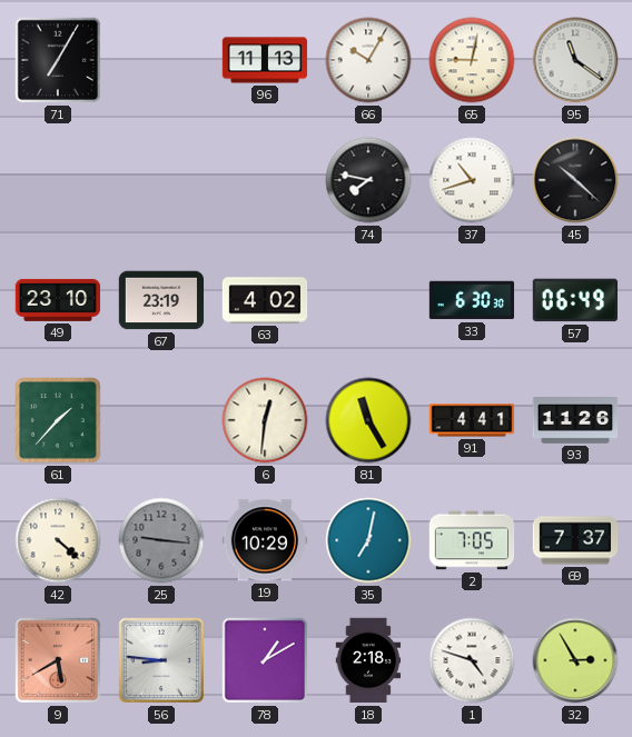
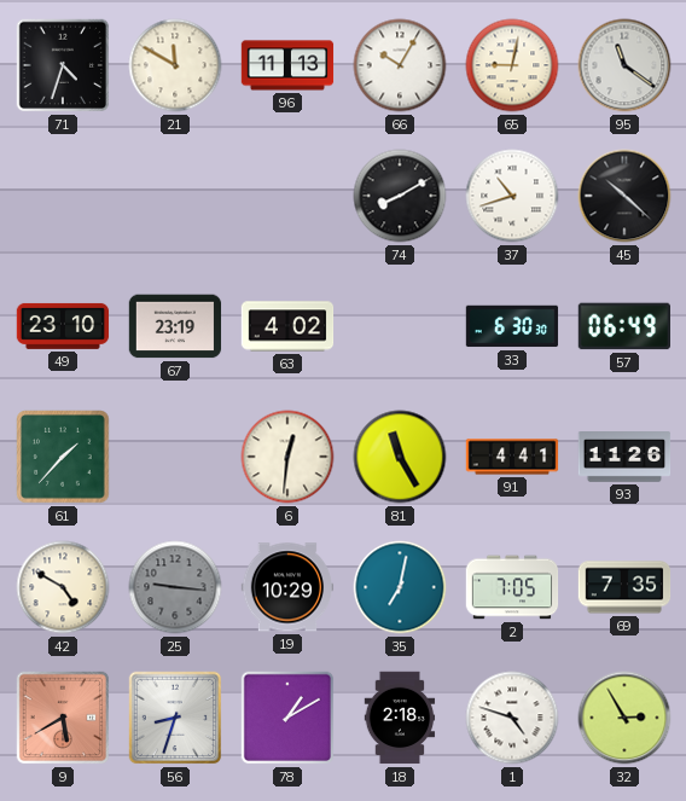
71: 7:05 -> 4:33
21: none -> 11:50
74: 7:47 -> 8:10
42: 4:22 -> 4:50
69: 7:37 -> 7:35
56: 8:46 -> 8:33
